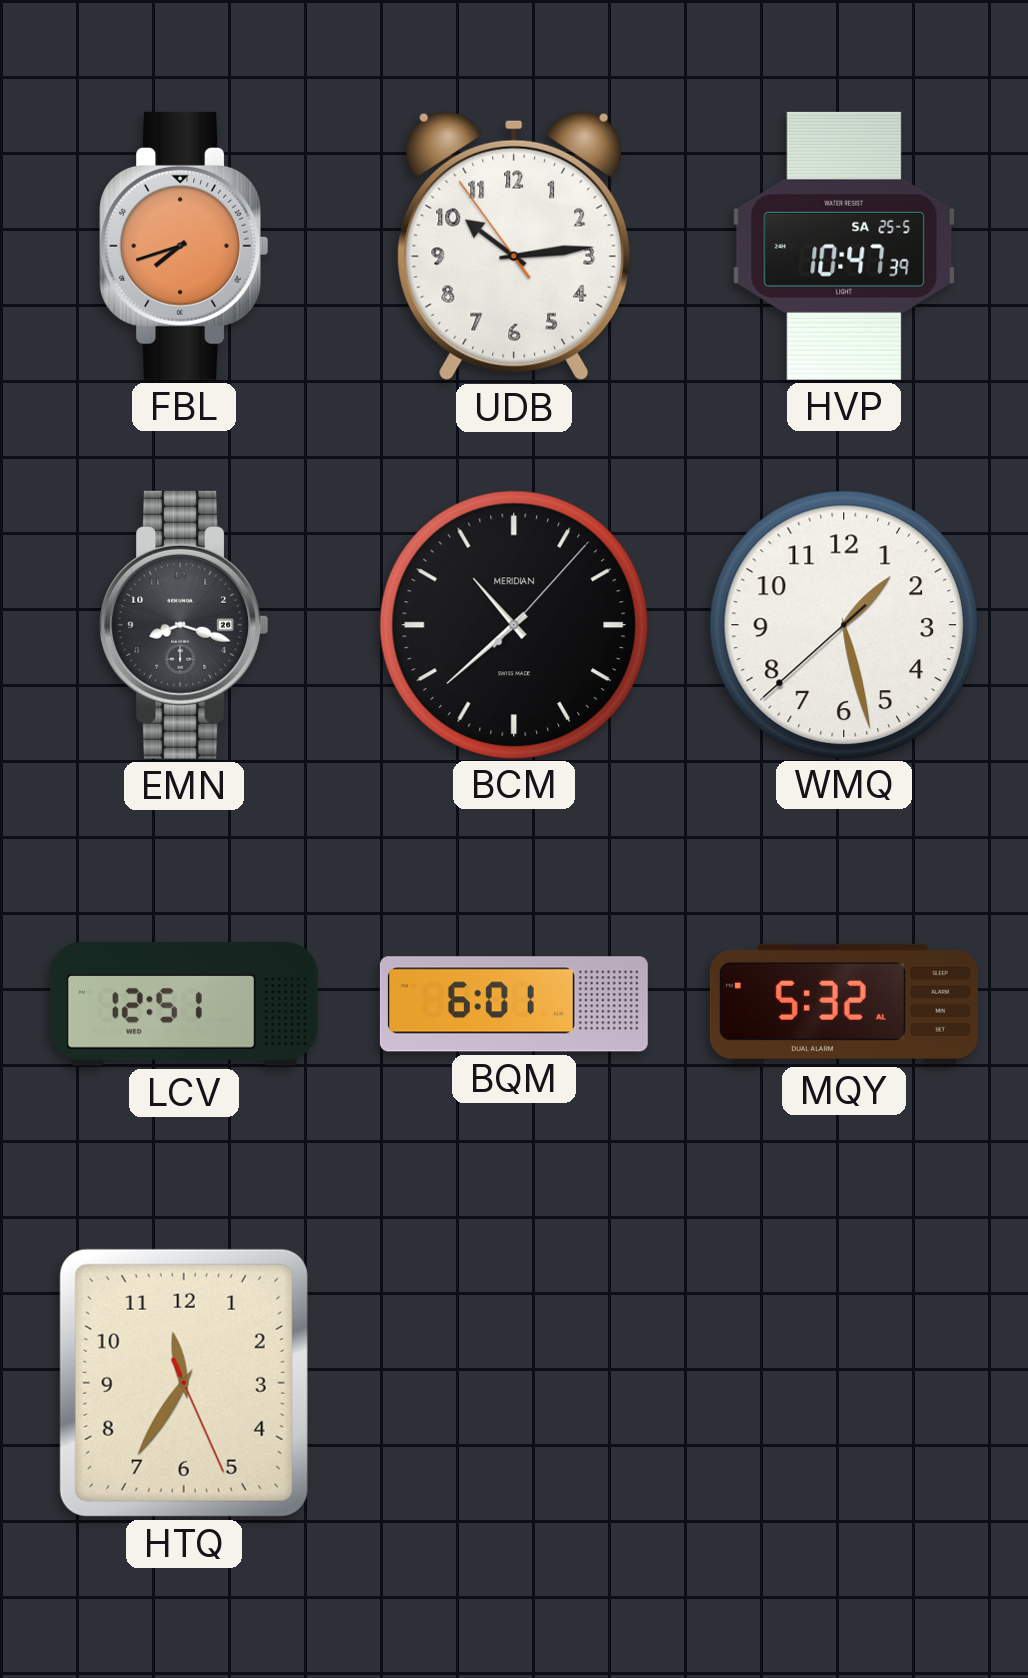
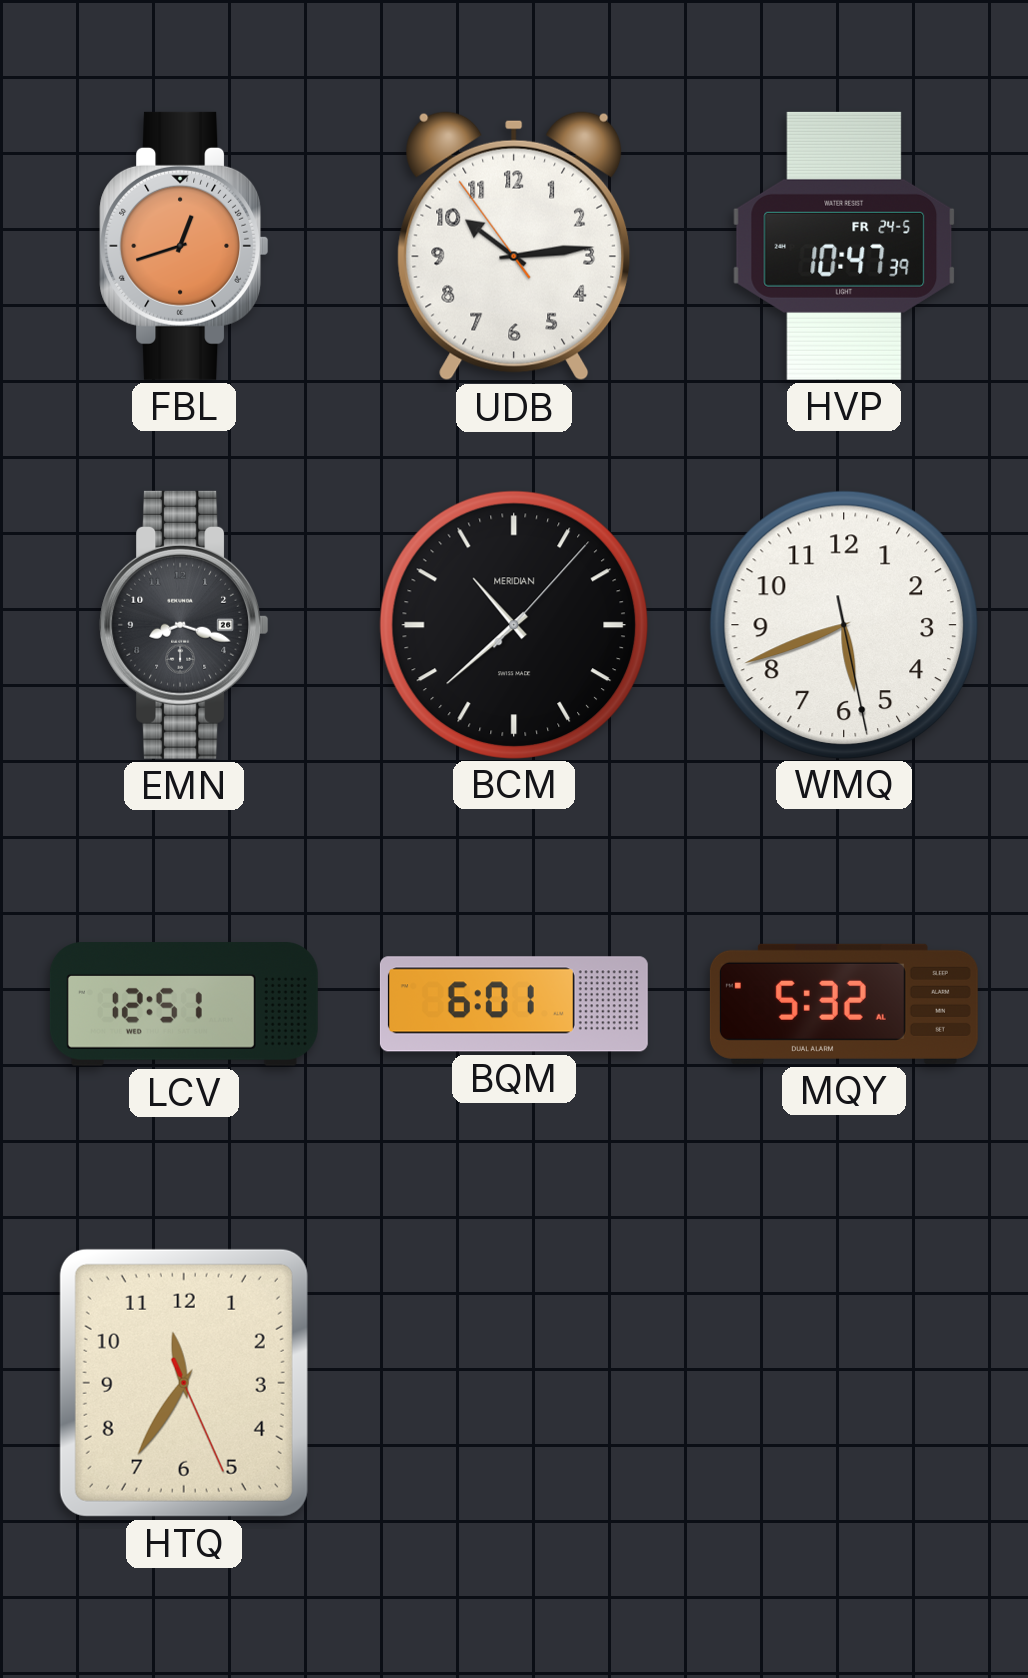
FBL: 7:42 -> 12:42
HVP date: SA 25-5 -> FR 24-5
WMQ: 1:27 -> 5:41
